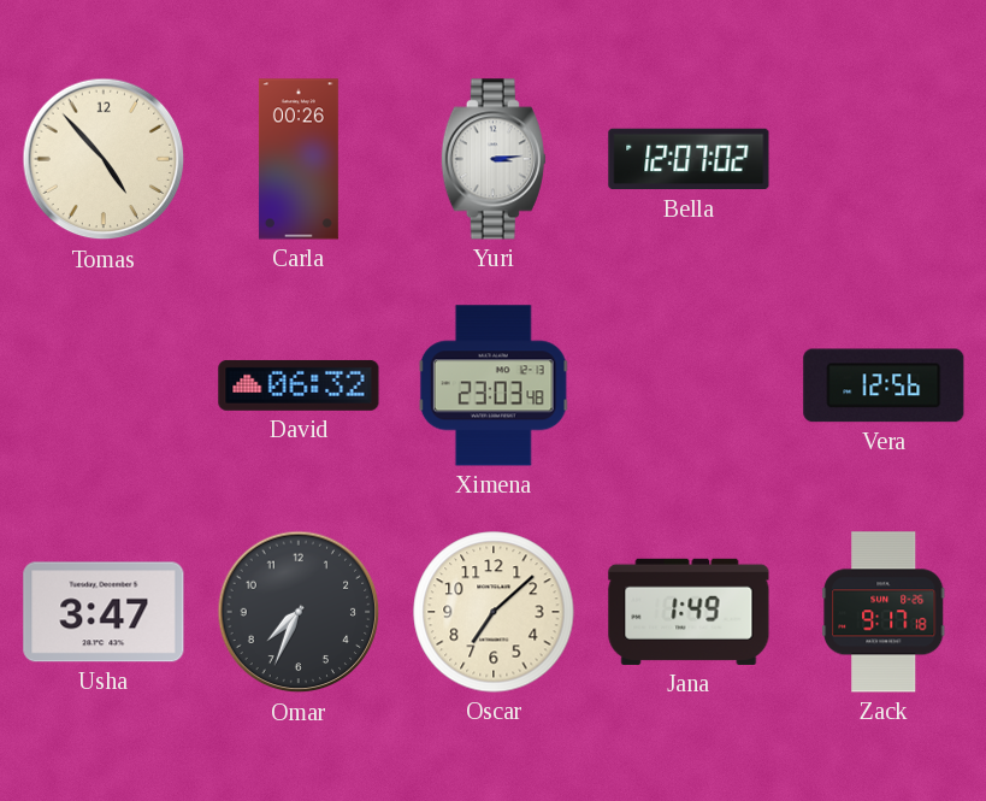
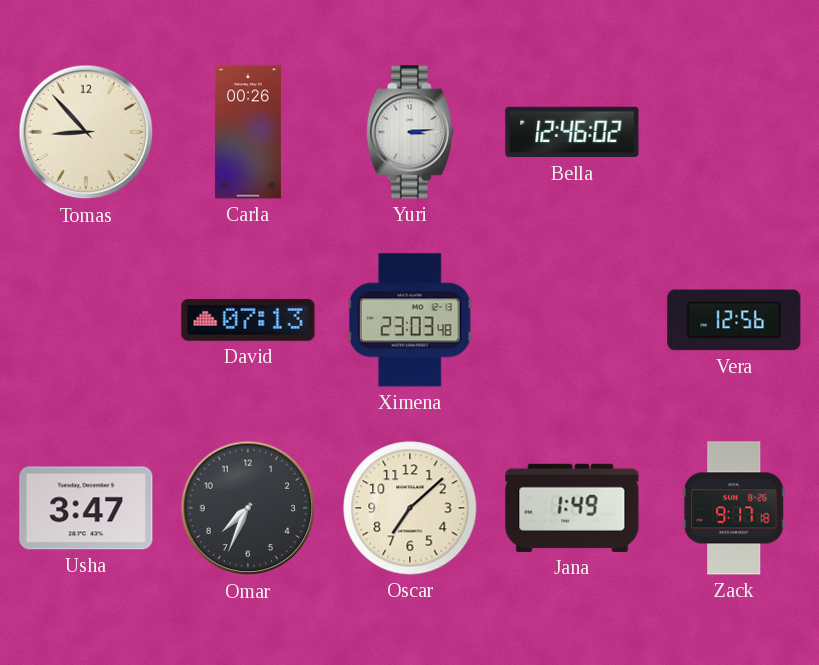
Tomas: 4:53 -> 8:53
Bella: 12:07 -> 12:46
David: 06:32 -> 07:13
